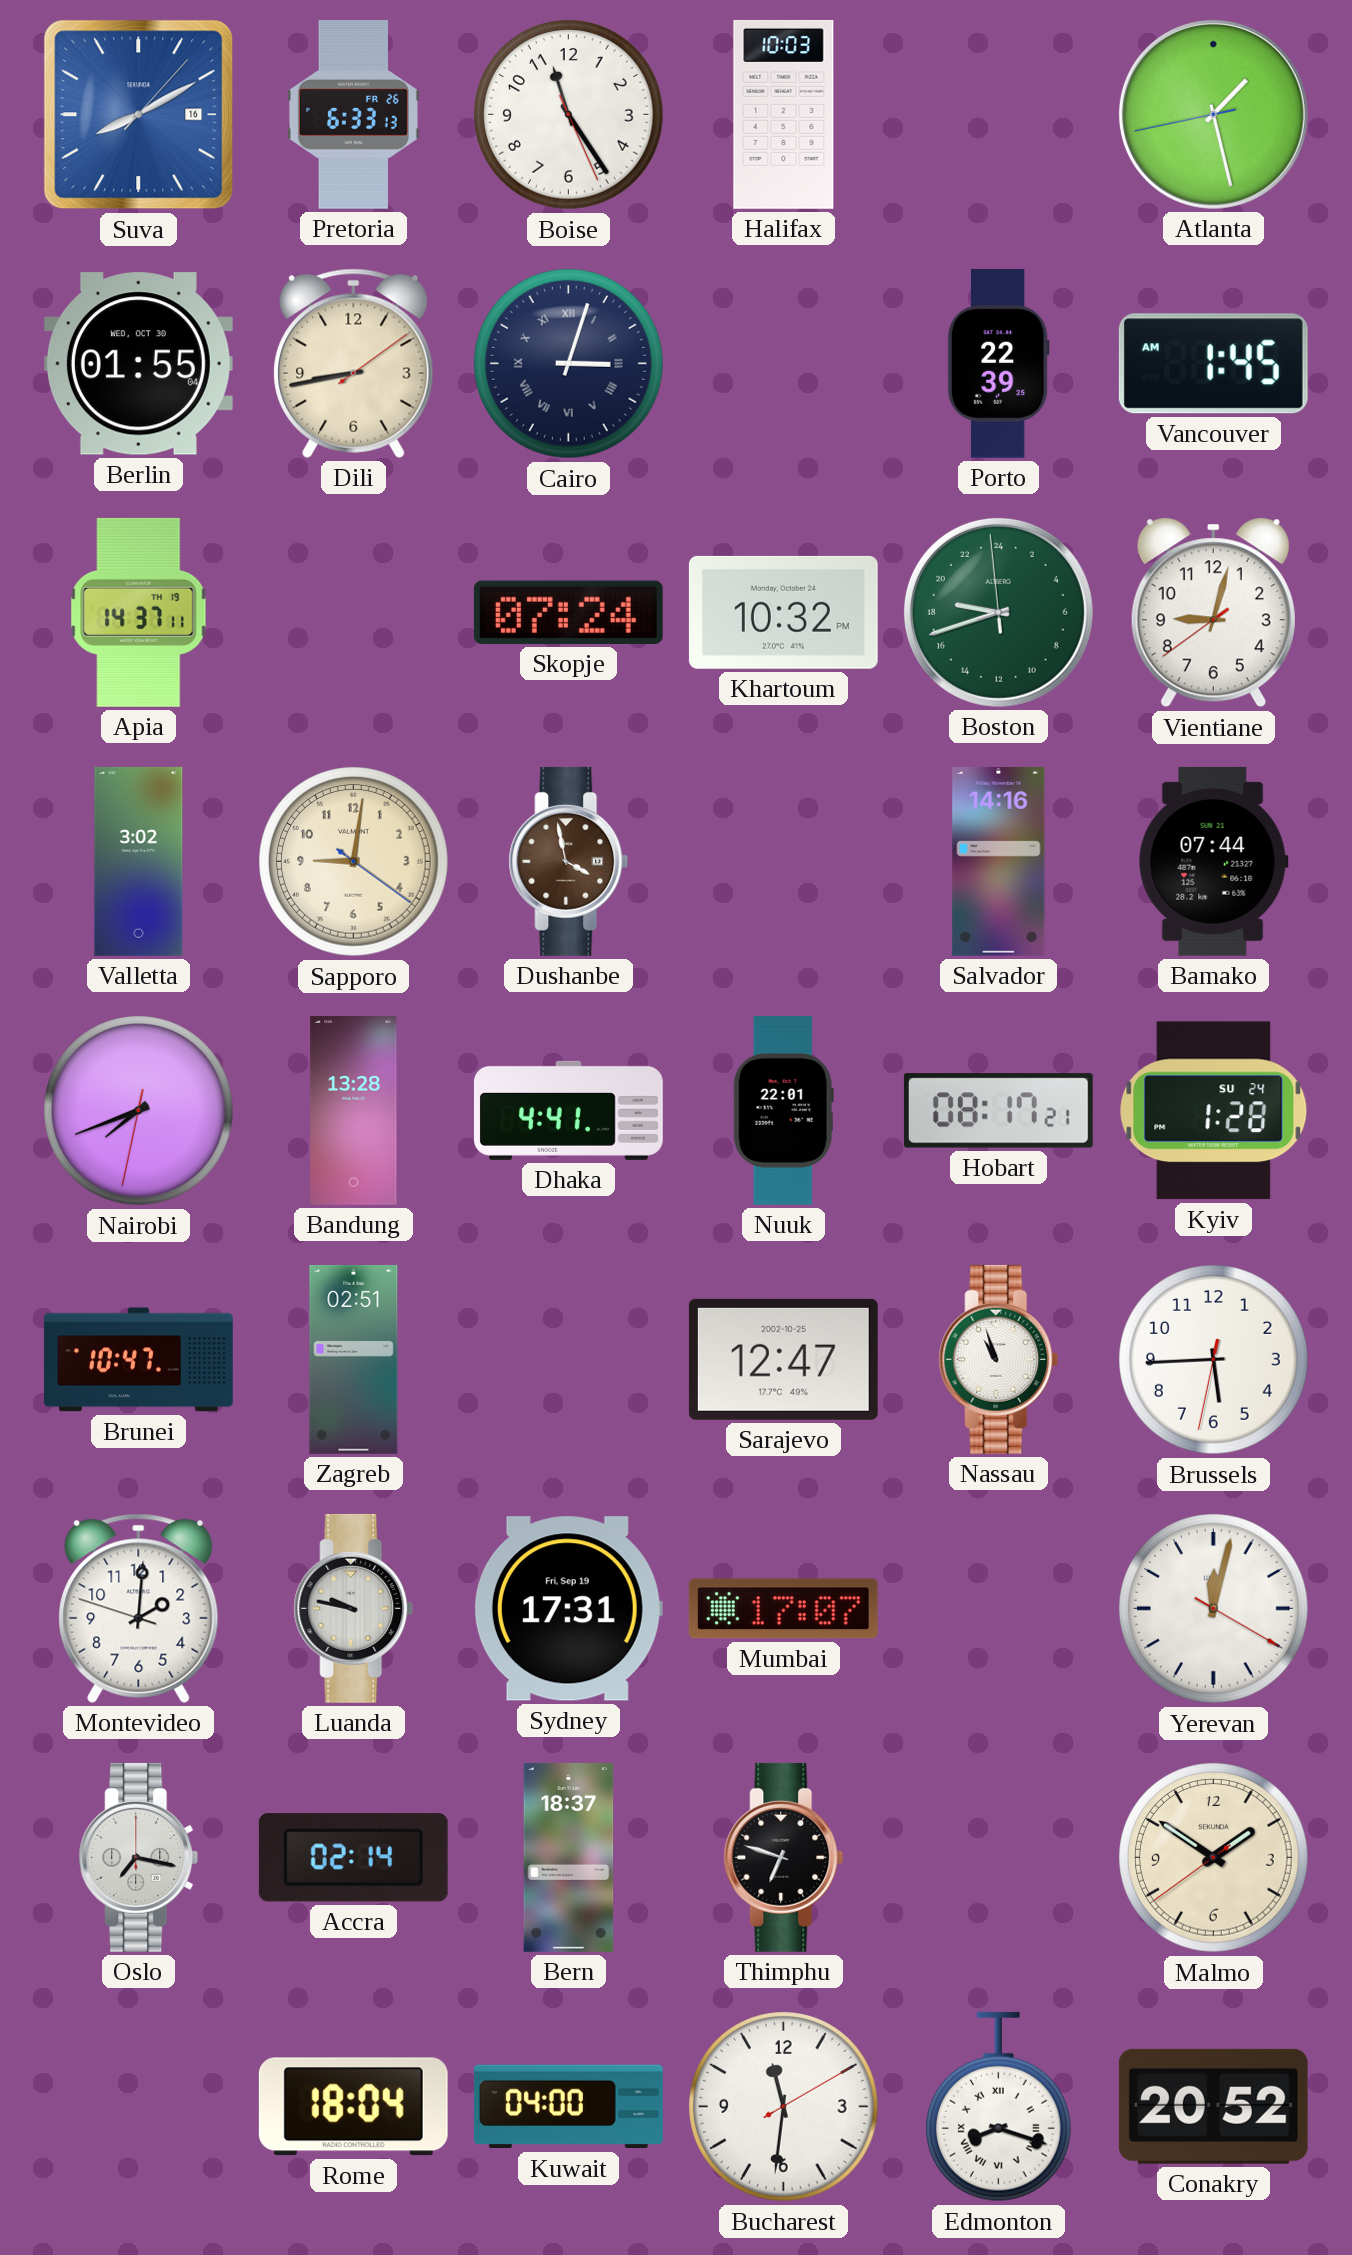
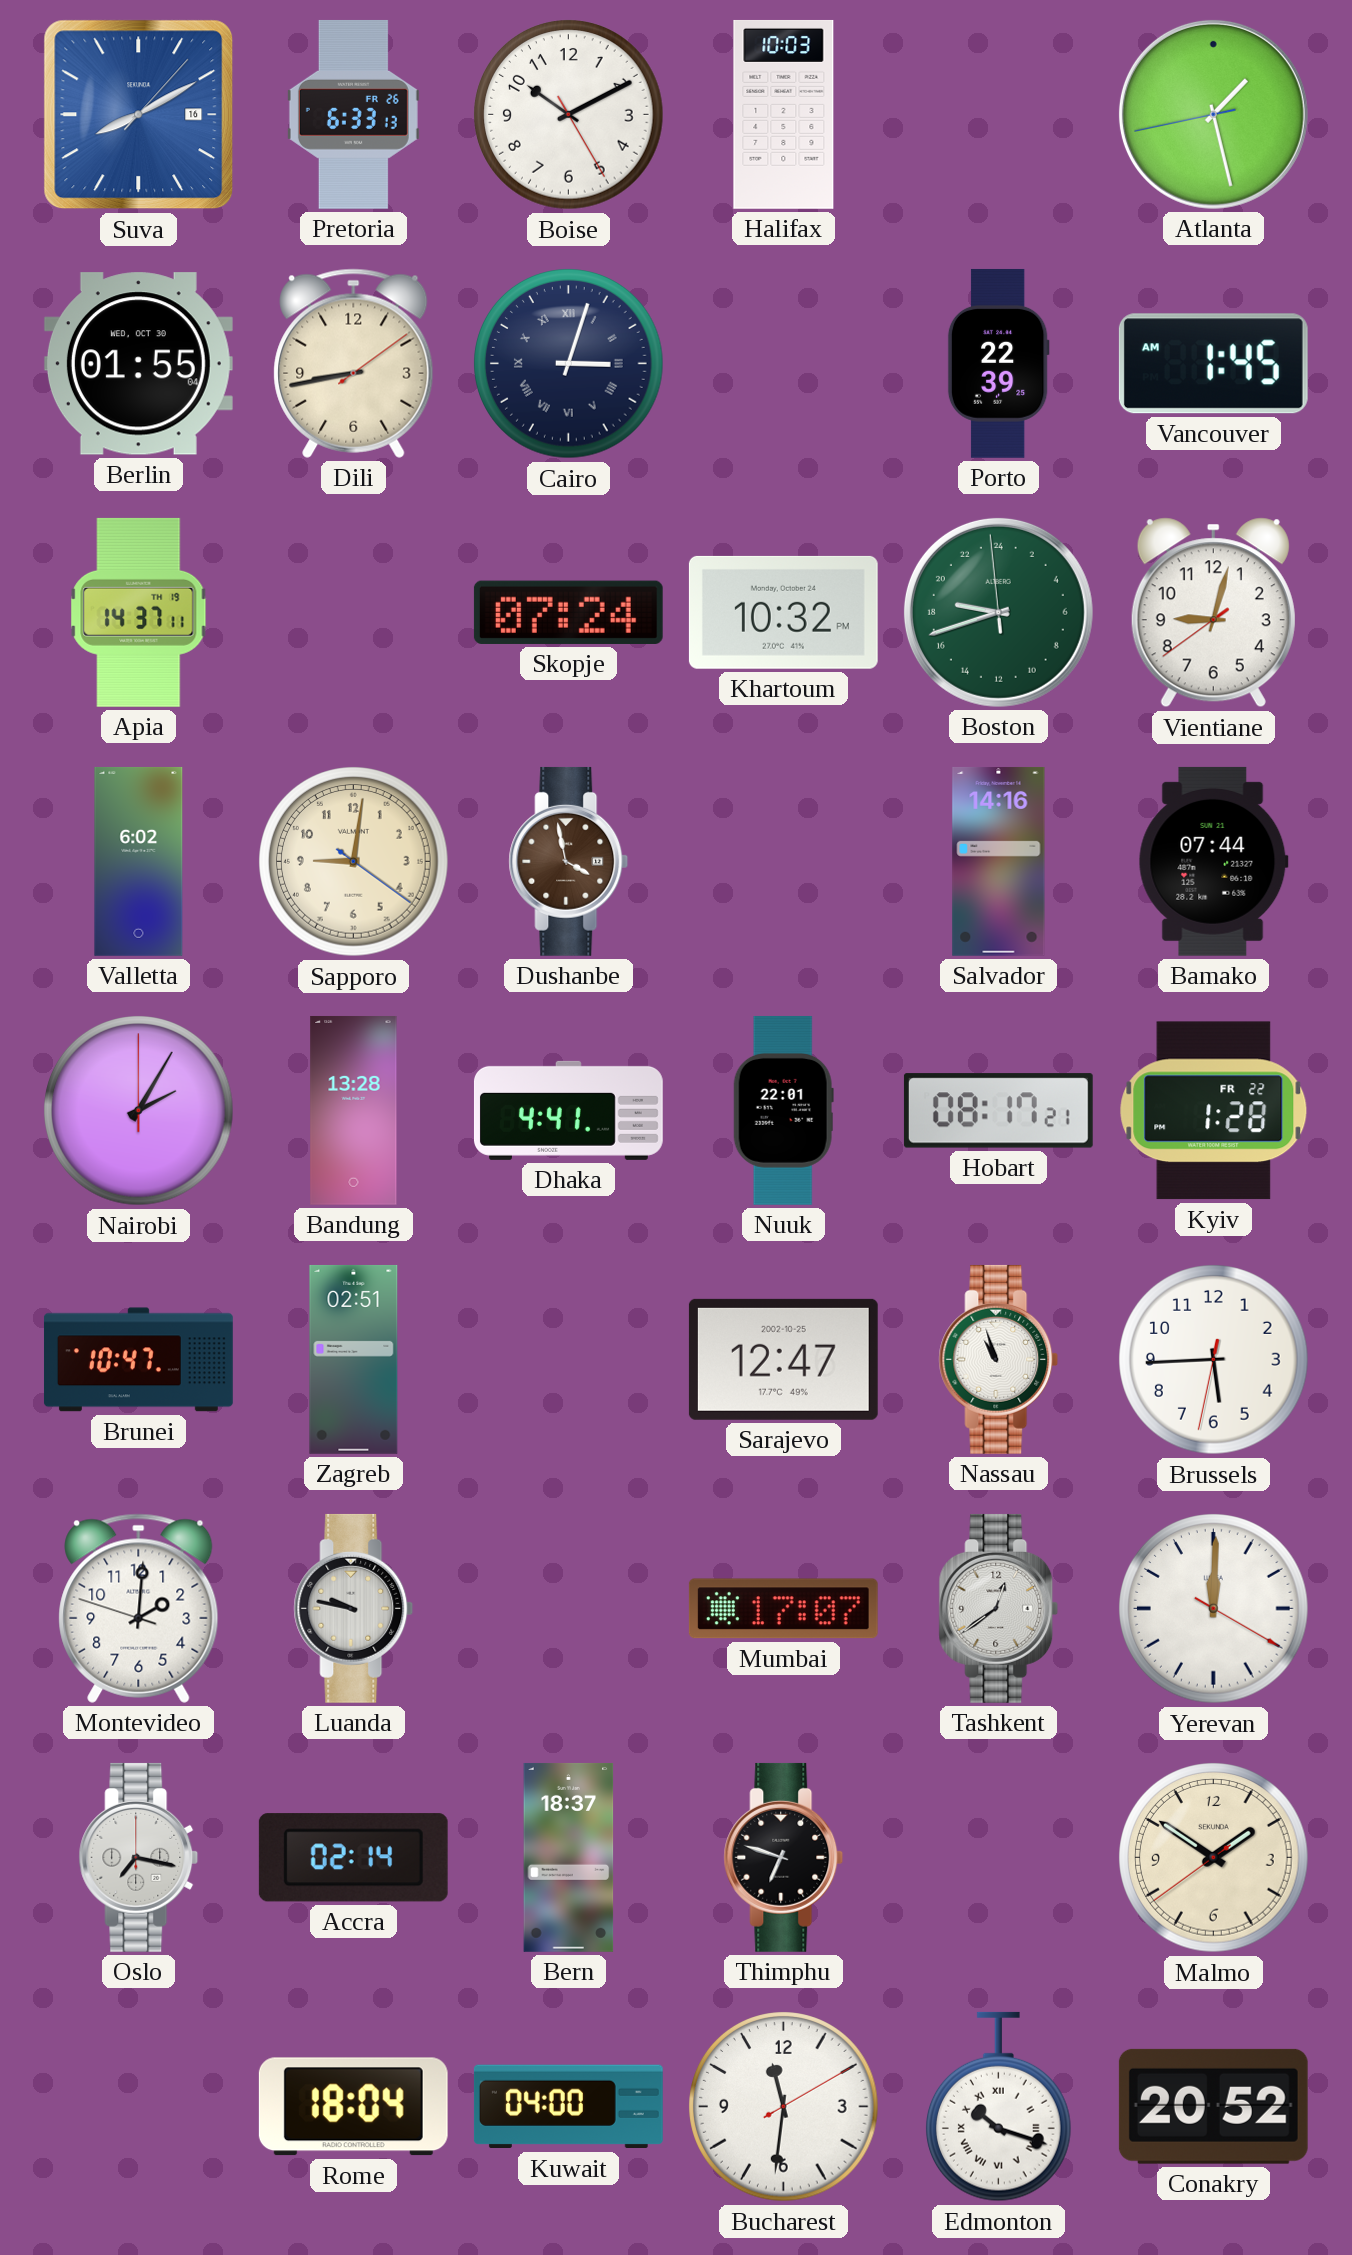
Boise: 11:24 -> 10:10
Valletta: 3:02 -> 6:02
Nairobi: 7:41 -> 2:05
Kyiv date: SU 24 -> FR 22
Sydney: 17:31 -> none
Tashkent: none -> 12:39
Yerevan: 12:02 -> 12:00
Edmonton: 8:18 -> 10:18
